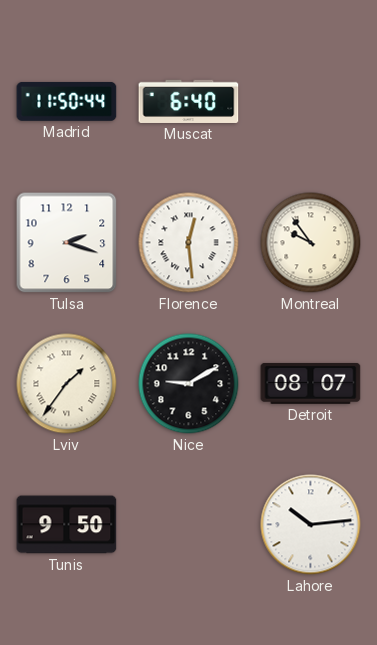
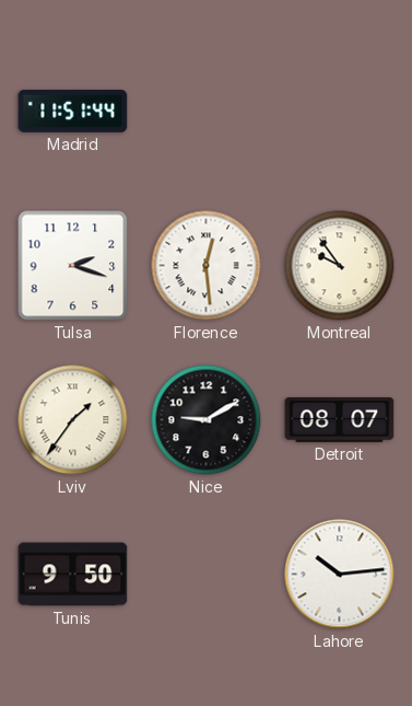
Madrid: 11:50 -> 11:51
Muscat: 6:40 -> none
